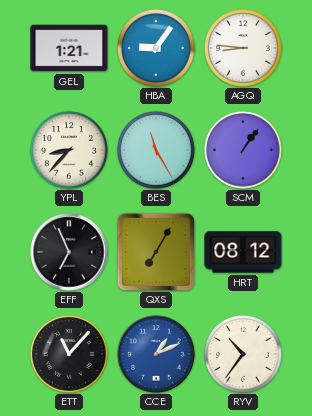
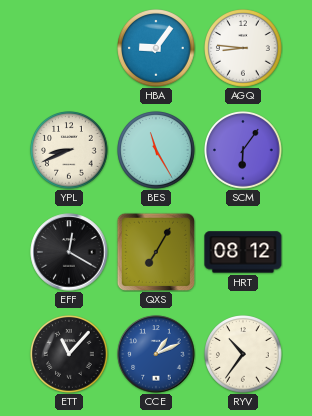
GEL: 1:21 -> none
YPL: 8:37 -> 8:41
SCM: 1:06 -> 6:06
EFF: 6:56 -> 12:20
